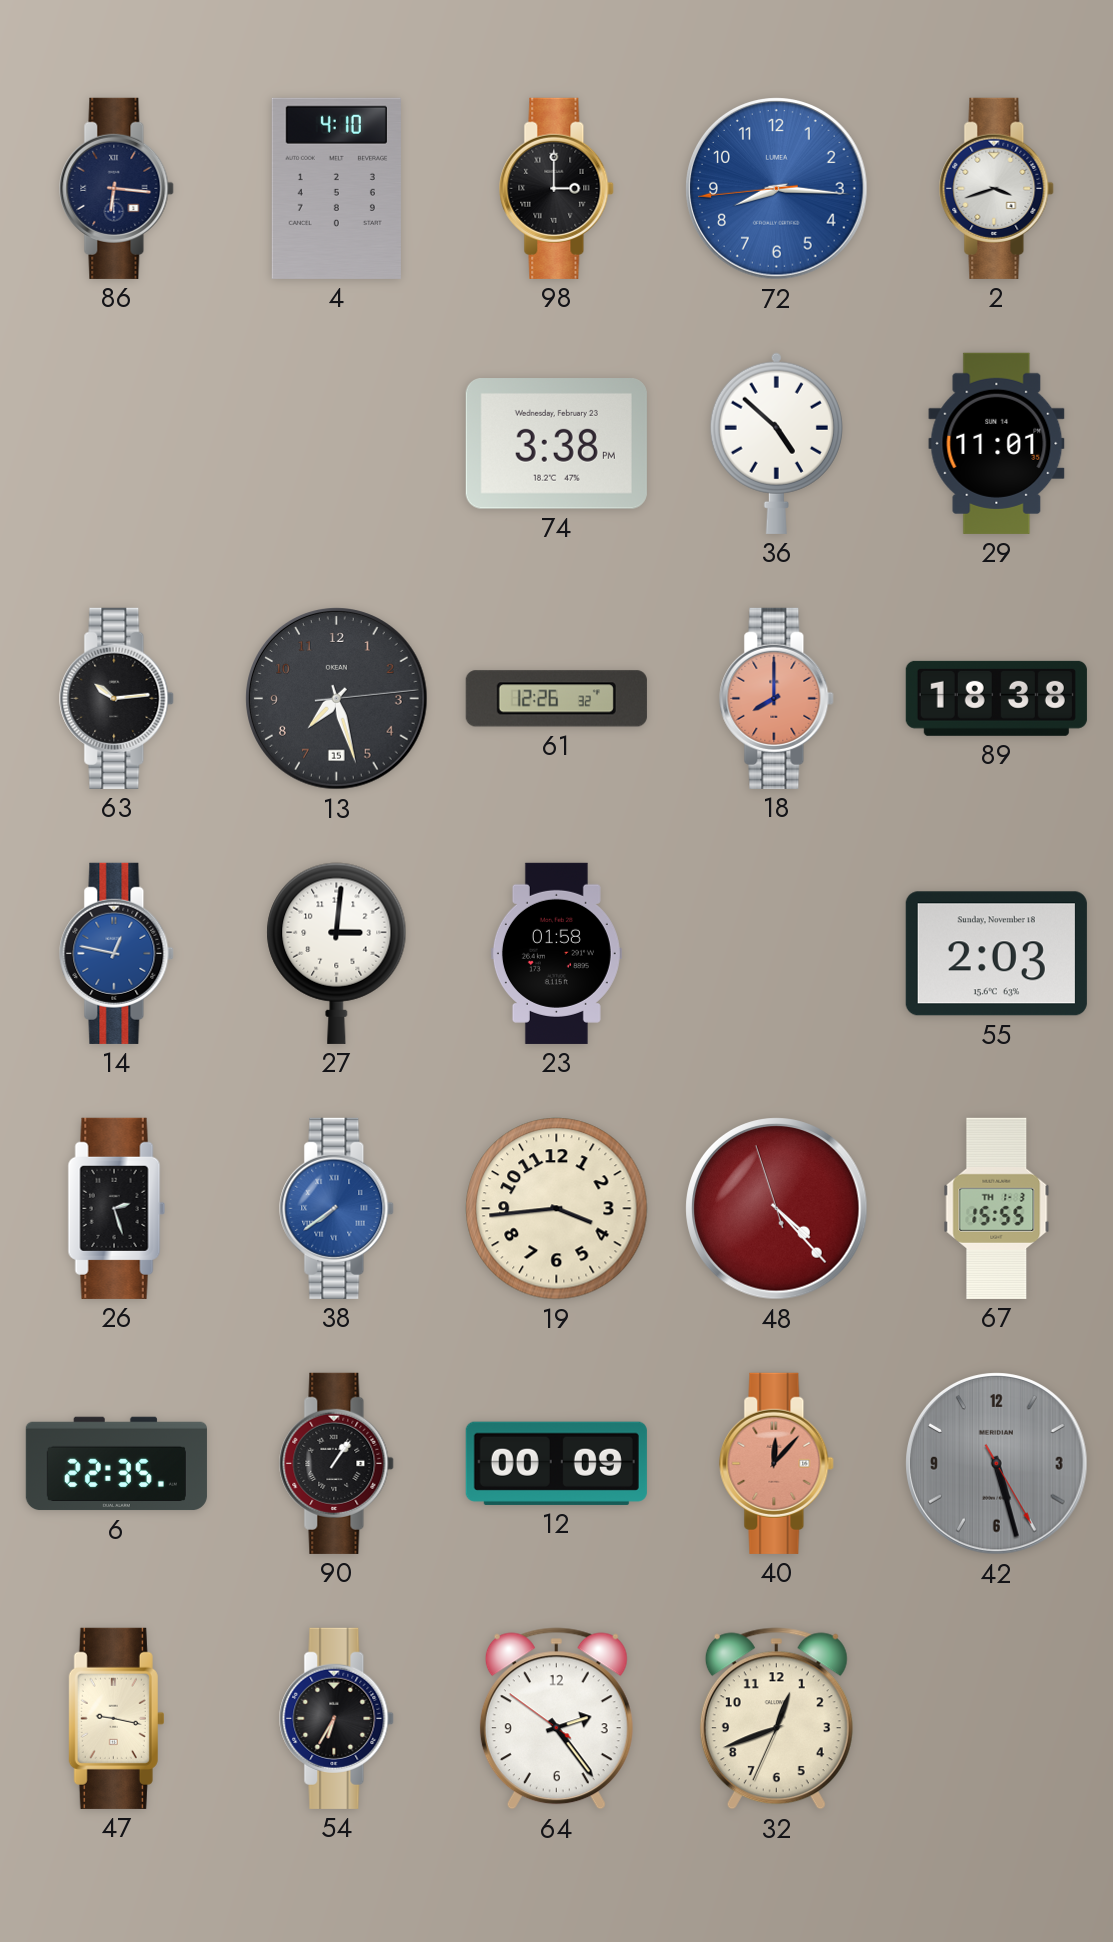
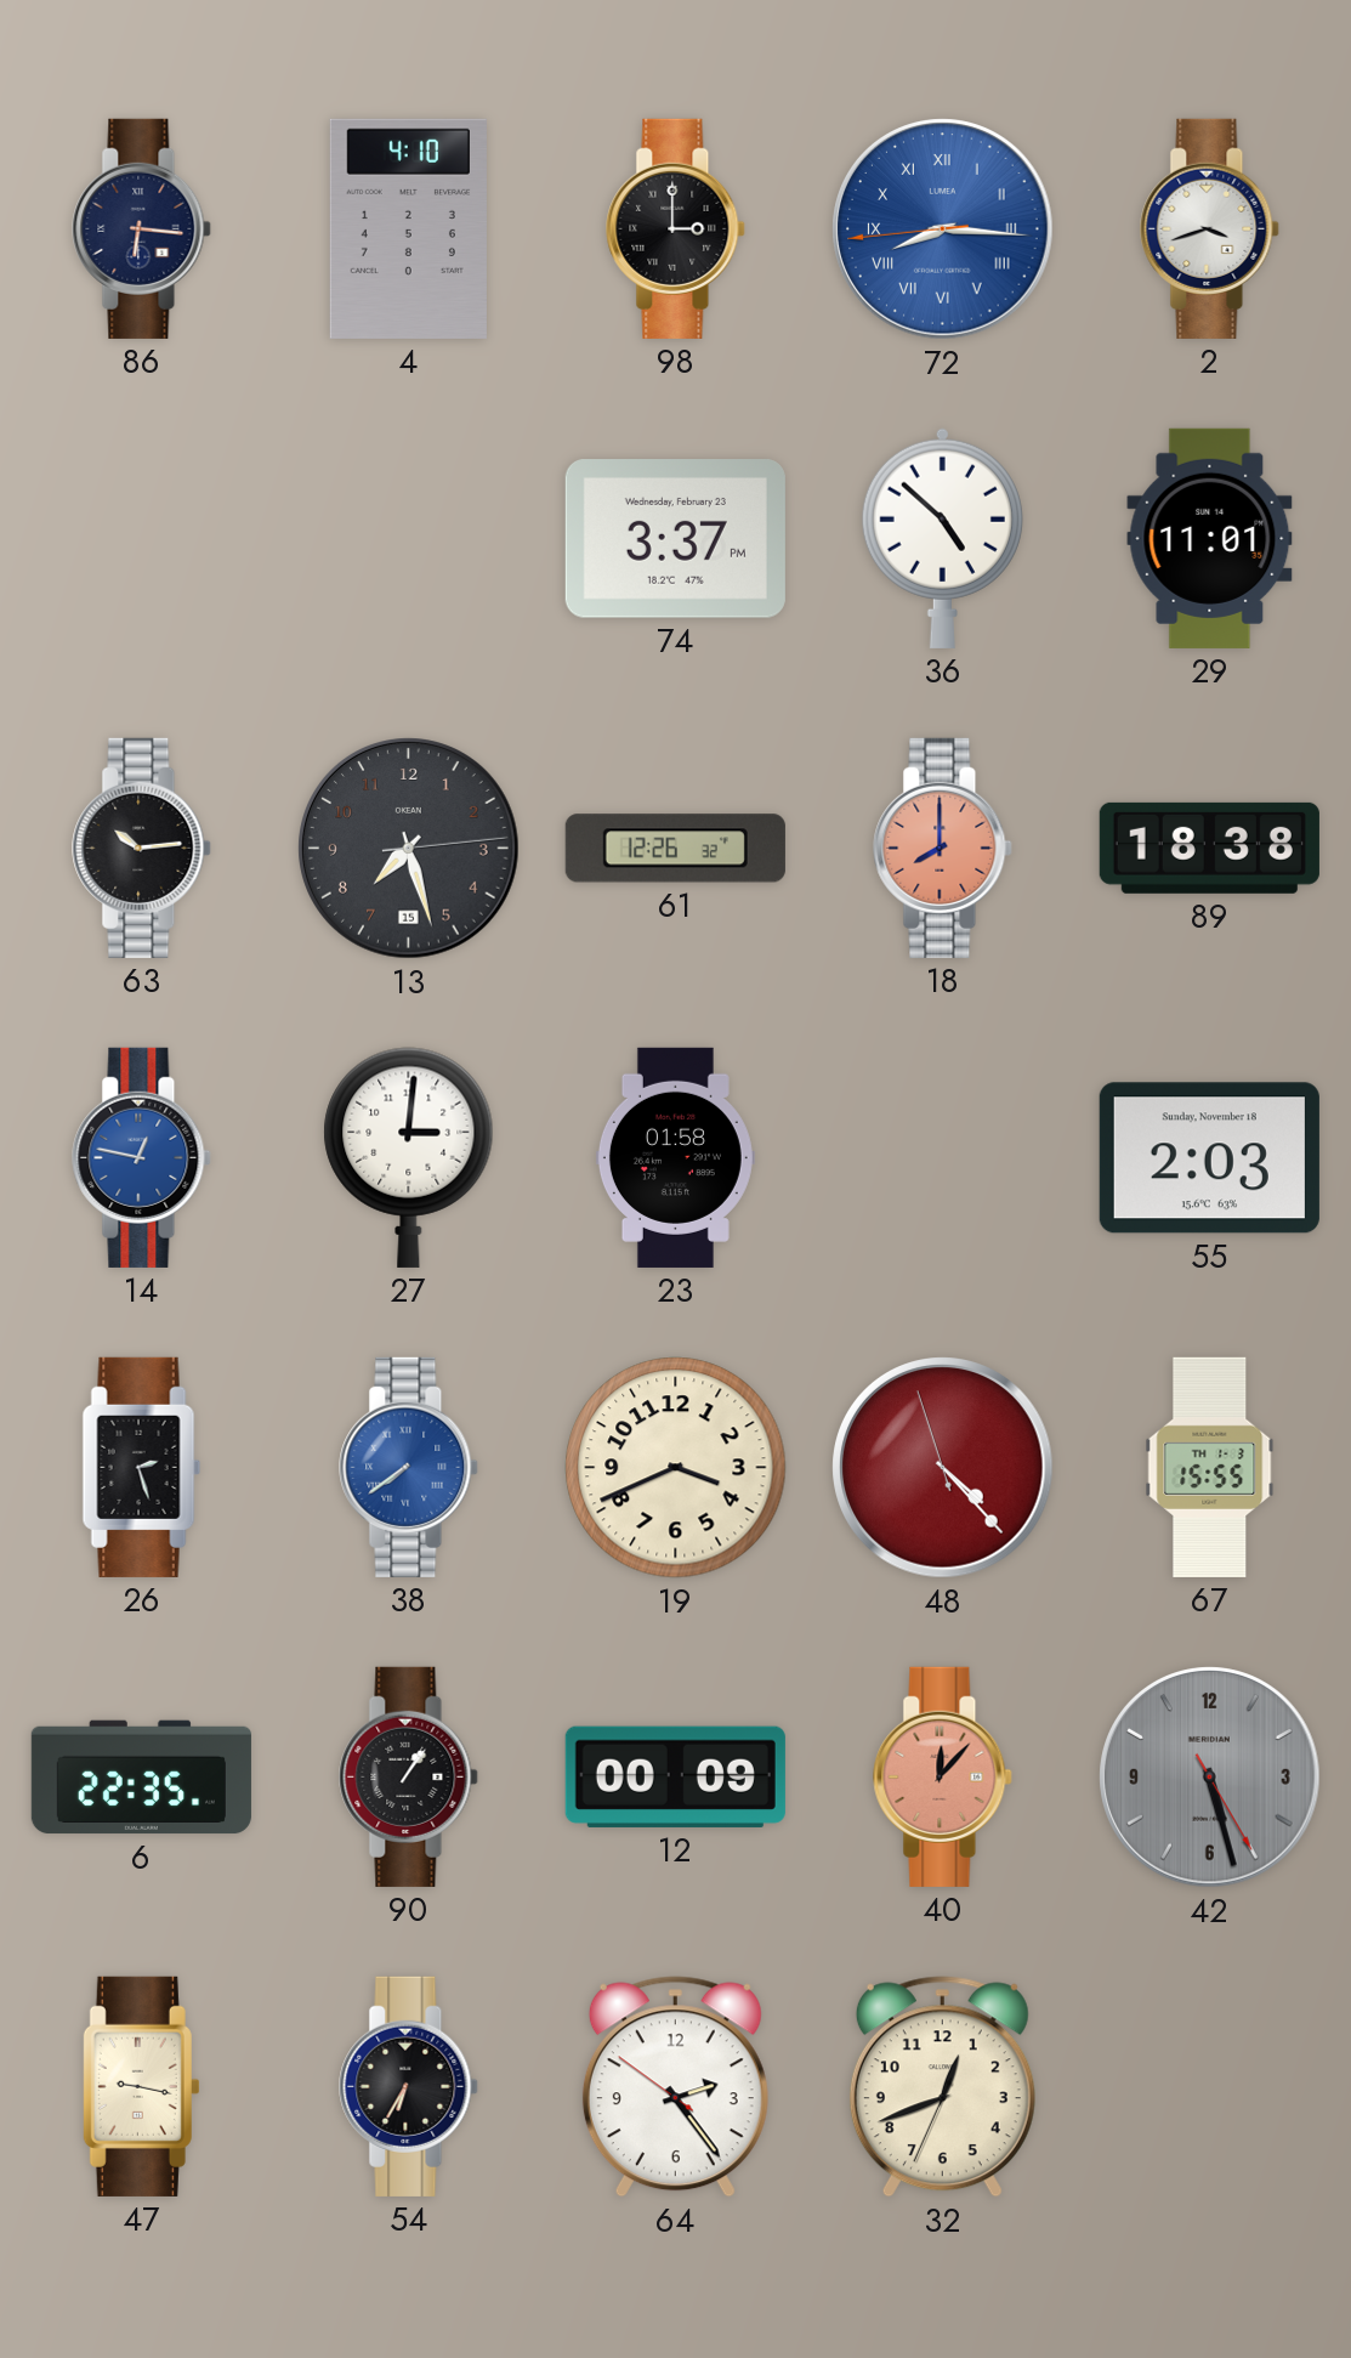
72 numerals: Arabic -> Roman
74: 3:38 -> 3:37
19: 3:44 -> 3:41
